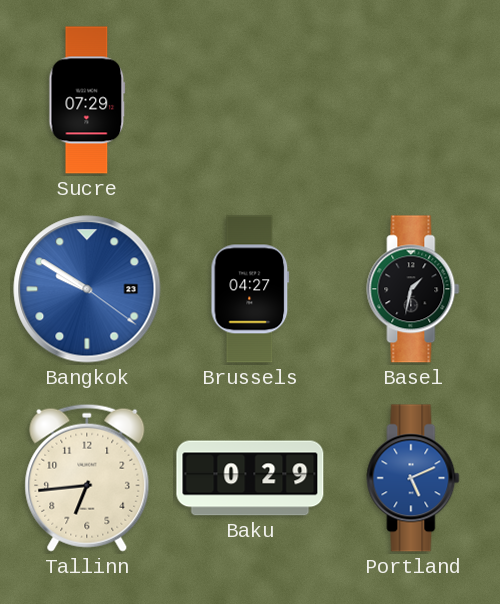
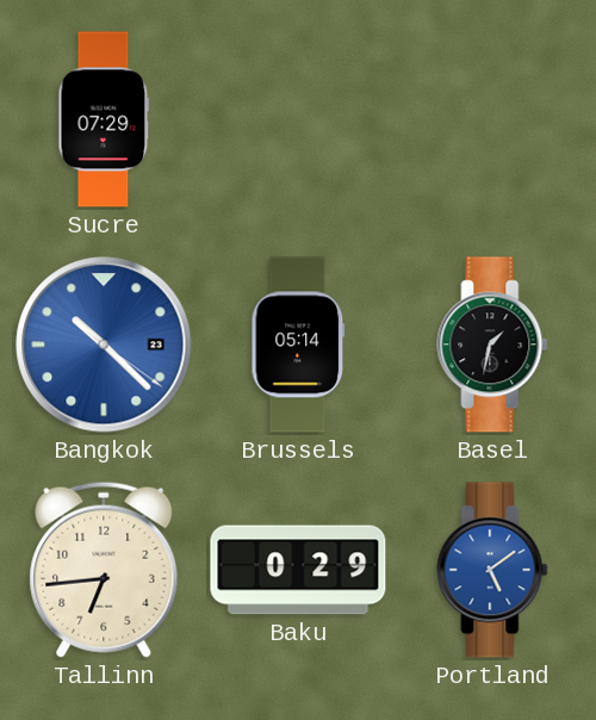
Bangkok: 9:50 -> 10:22
Brussels: 04:27 -> 05:14
Portland: 5:11 -> 5:09
